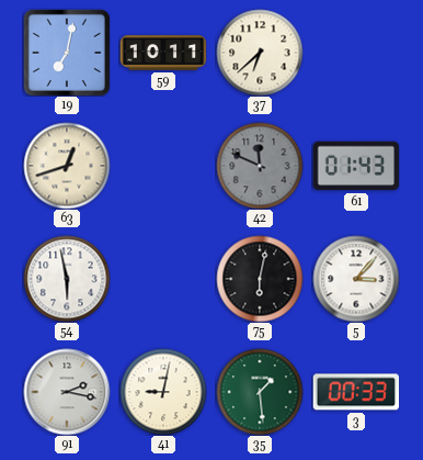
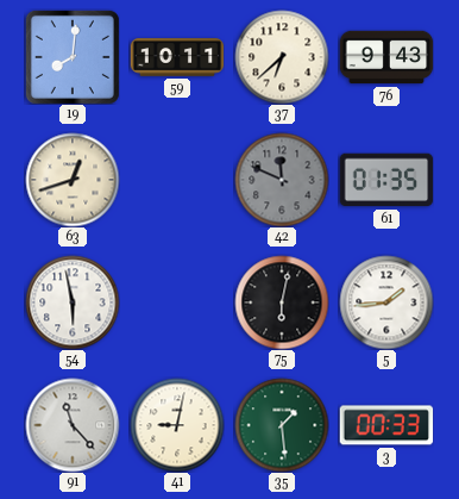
19: 7:02 -> 8:01
76: none -> 9:43
61: 01:43 -> 01:35
5: 3:07 -> 1:44
91: 2:17 -> 11:23
